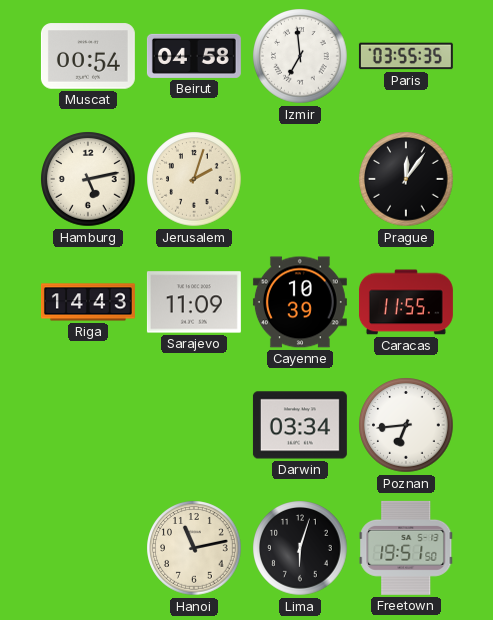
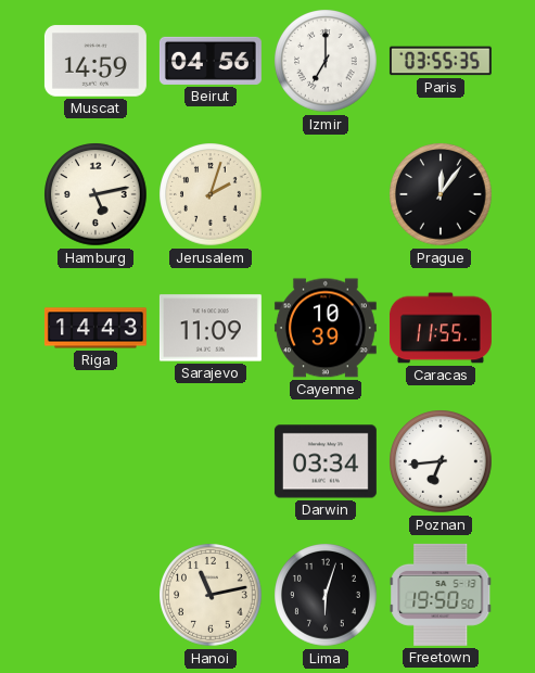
Muscat: 00:54 -> 14:59
Beirut: 04:58 -> 04:56
Izmir: 6:59 -> 7:00
Freetown: 19:51 -> 19:50
